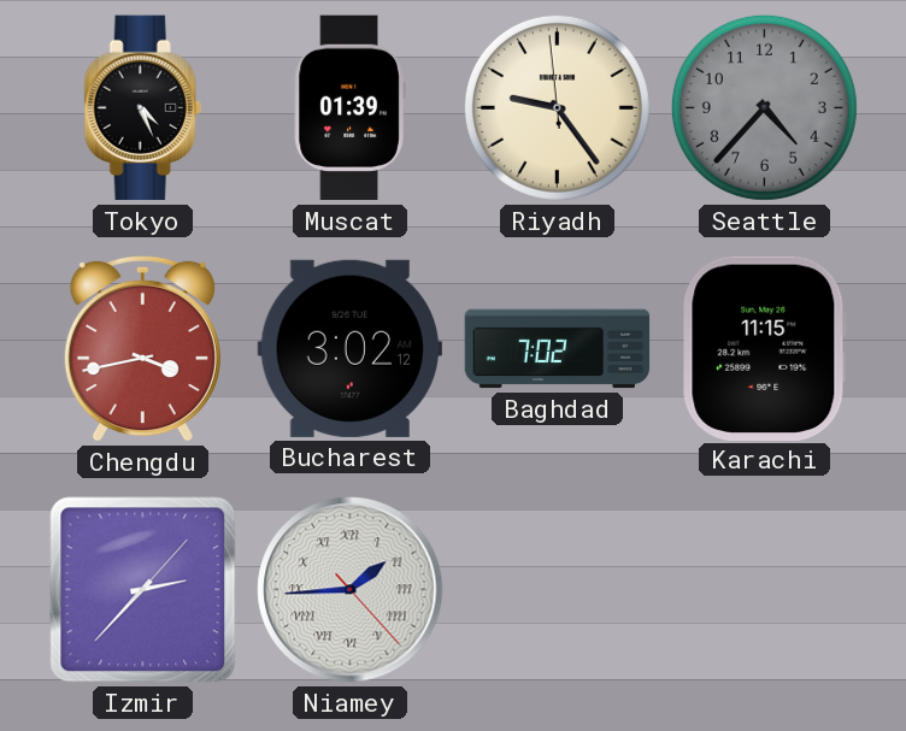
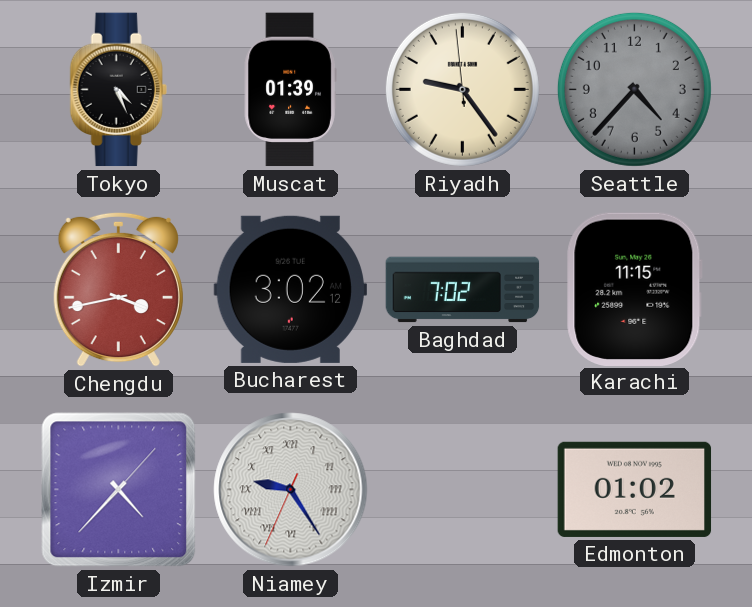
Izmir: 2:37 -> 4:37
Niamey: 1:44 -> 9:24
Edmonton: none -> 01:02
